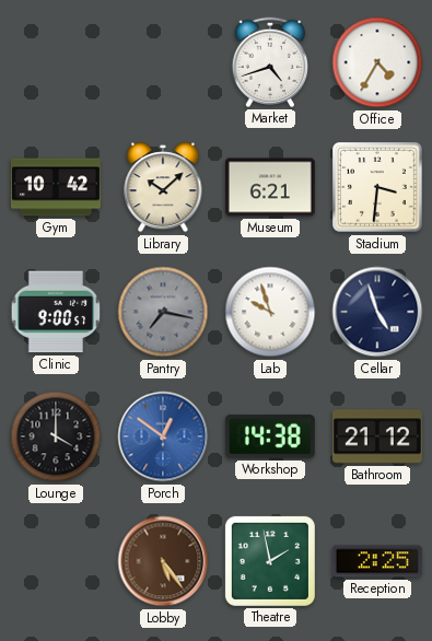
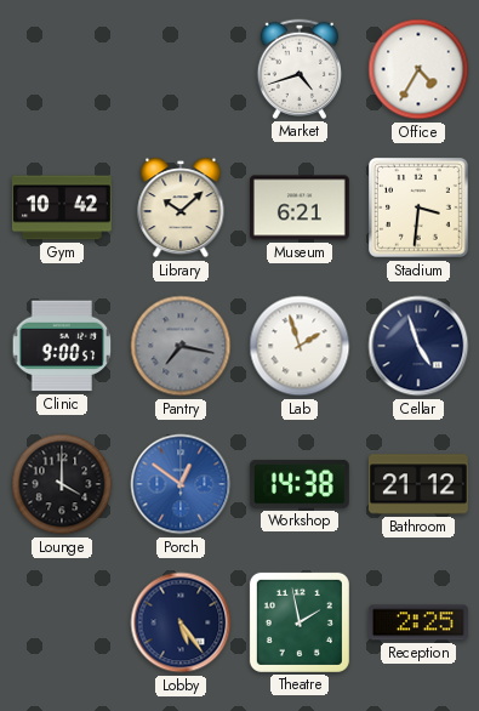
Lab: 9:57 -> 1:57
Lobby dial: brown -> navy
